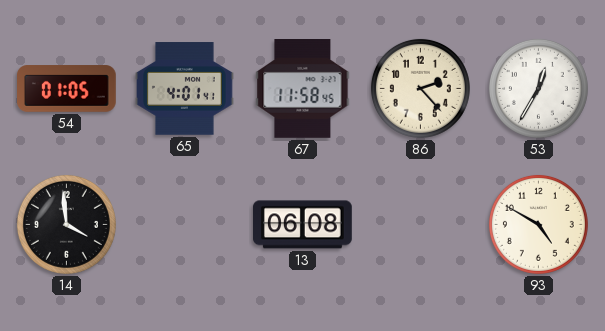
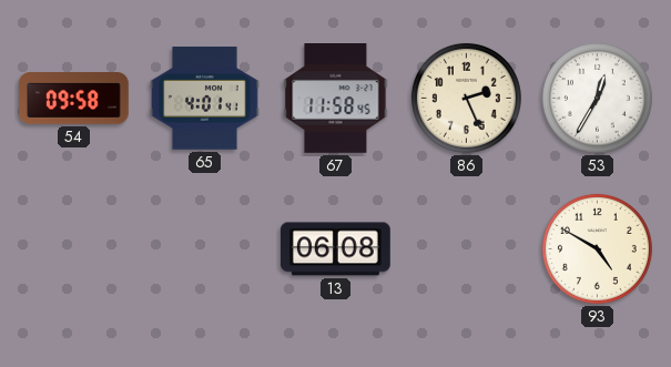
54: 01:05 -> 09:58
86: 2:23 -> 2:26
14: 3:59 -> none
